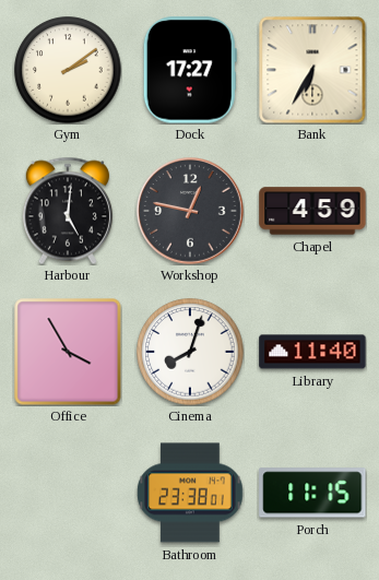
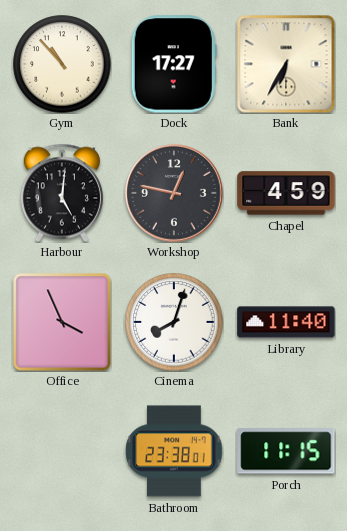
Gym: 2:09 -> 10:53
Office: 3:55 -> 3:56
